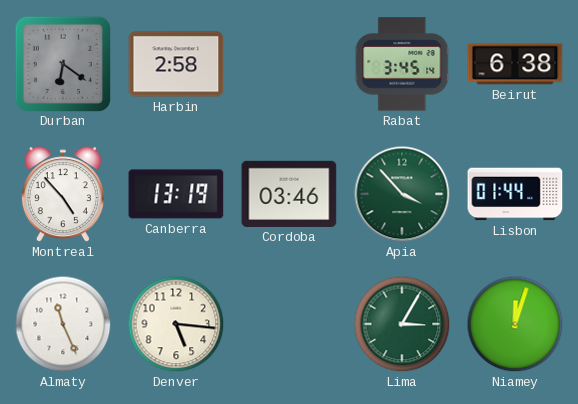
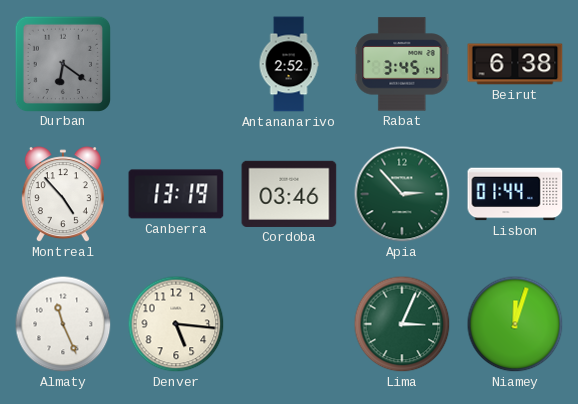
Harbin: 2:58 -> none
Antananarivo: none -> 2:52
Apia: 3:53 -> 2:53
Lima: 3:05 -> 3:04
